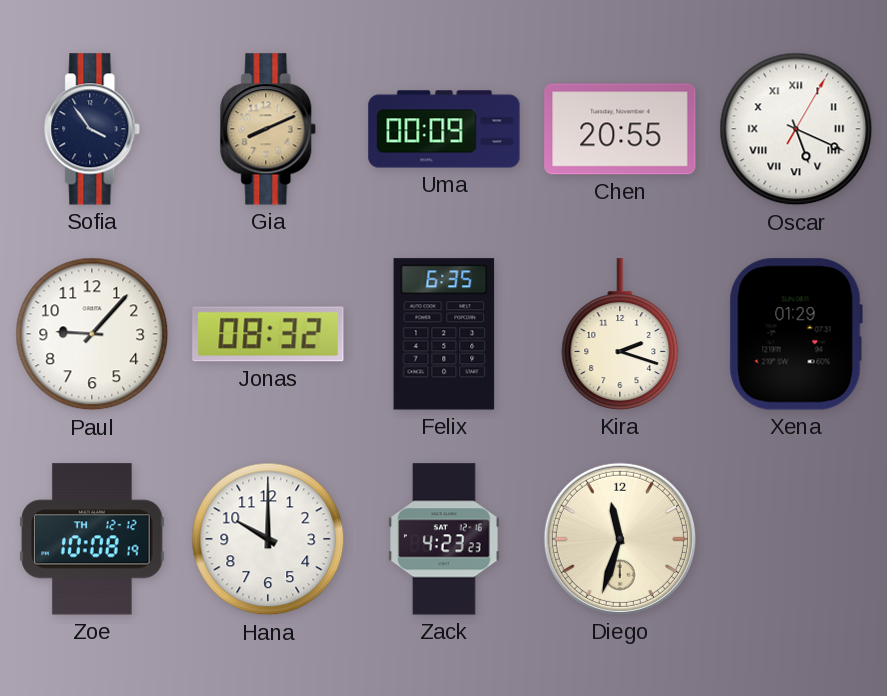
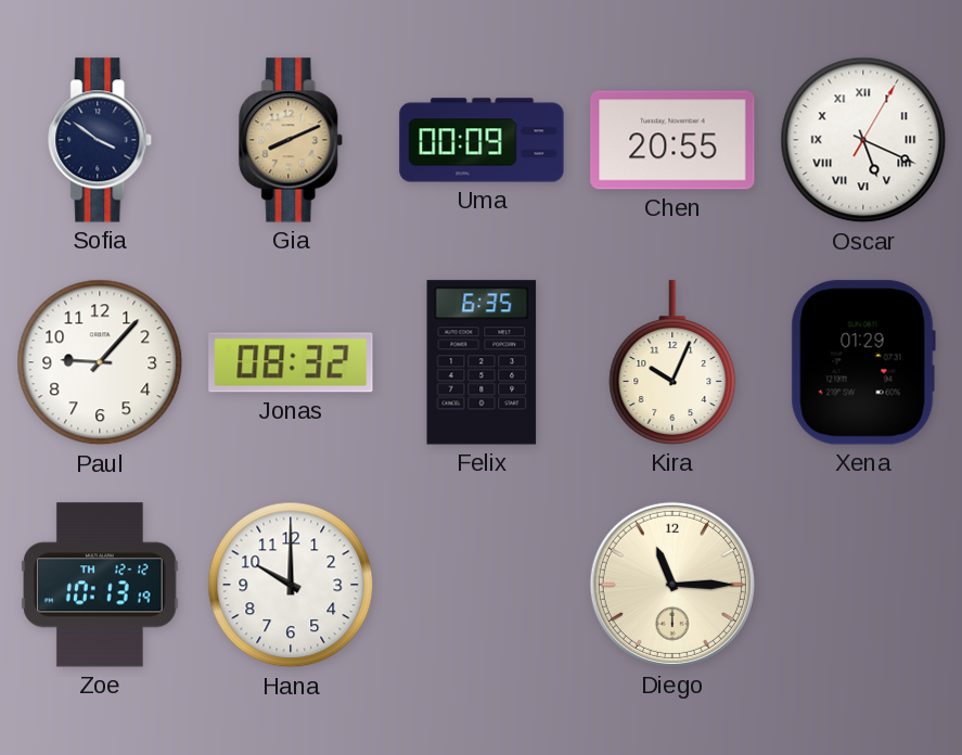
Sofia: 3:54 -> 3:51
Kira: 2:18 -> 10:04
Zoe: 10:08 -> 10:13
Zack: 4:23 -> none
Diego: 11:33 -> 11:15
